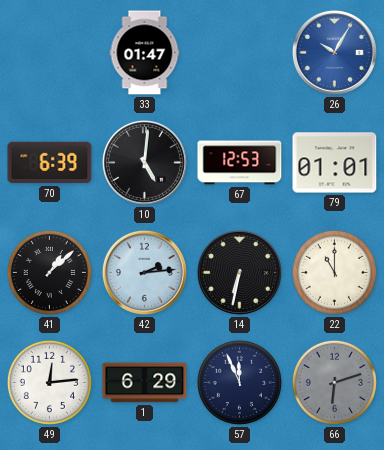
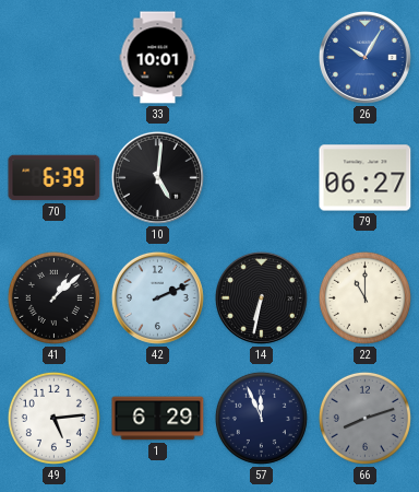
33: 01:47 -> 10:01
67: 12:53 -> none
79: 01:01 -> 06:27
42: 2:14 -> 2:11
49: 12:14 -> 5:14
66: 6:12 -> 8:12
